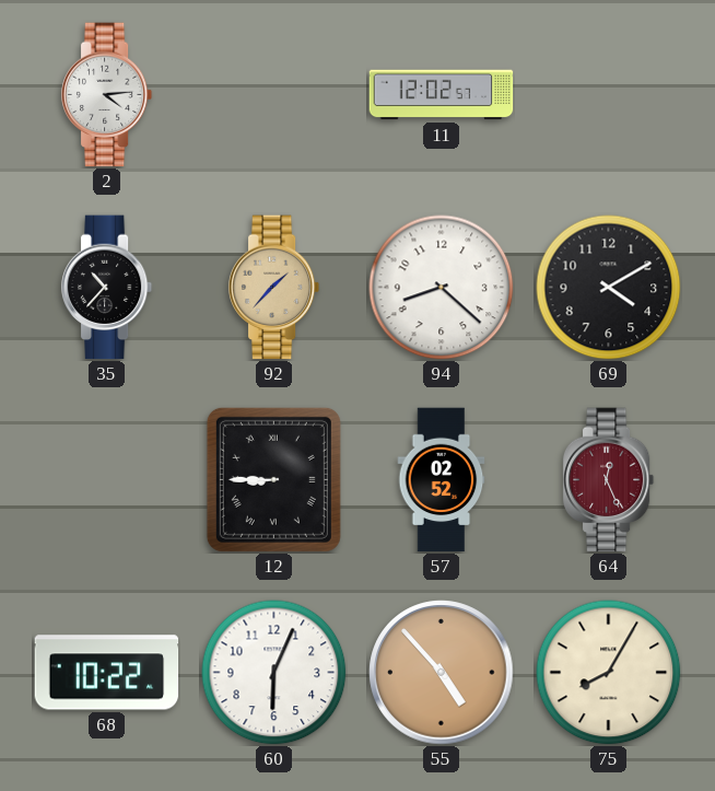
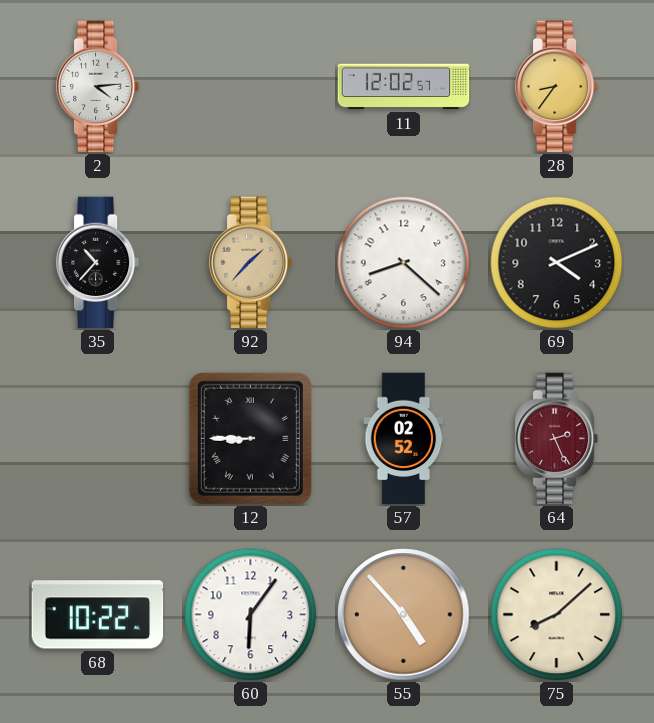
28: none -> 8:36
69: 4:10 -> 4:11
64: 12:26 -> 2:26
60: 6:04 -> 6:06
75: 8:05 -> 8:08
